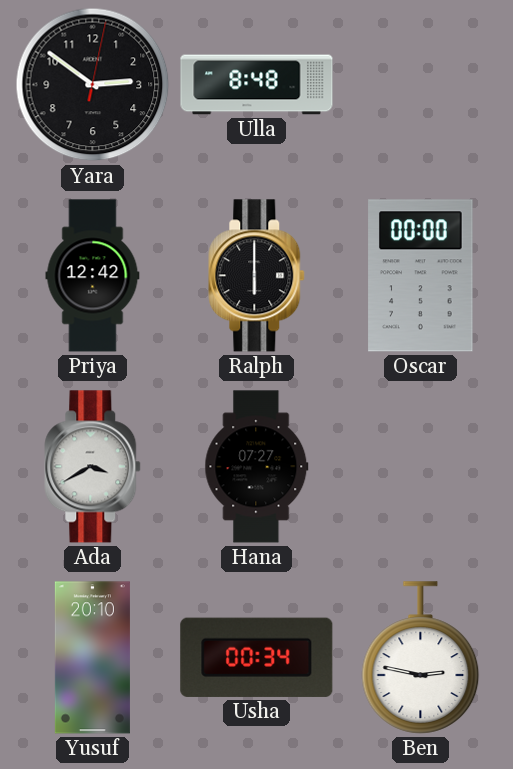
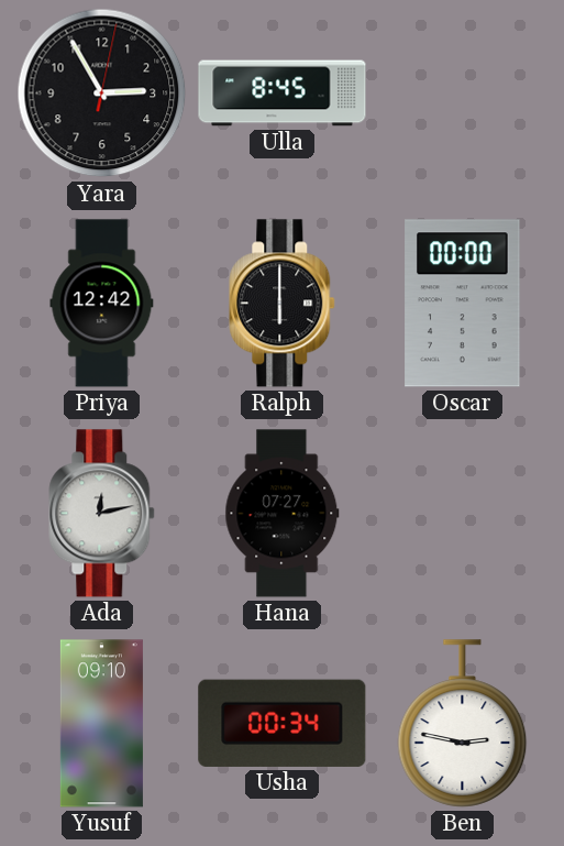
Yara: 2:51 -> 2:55
Ulla: 8:48 -> 8:45
Ada: 3:40 -> 12:13
Yusuf: 20:10 -> 09:10
